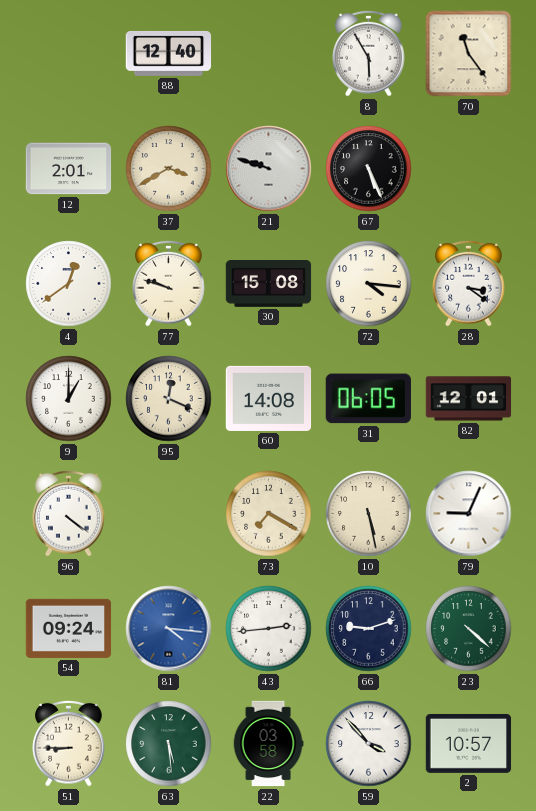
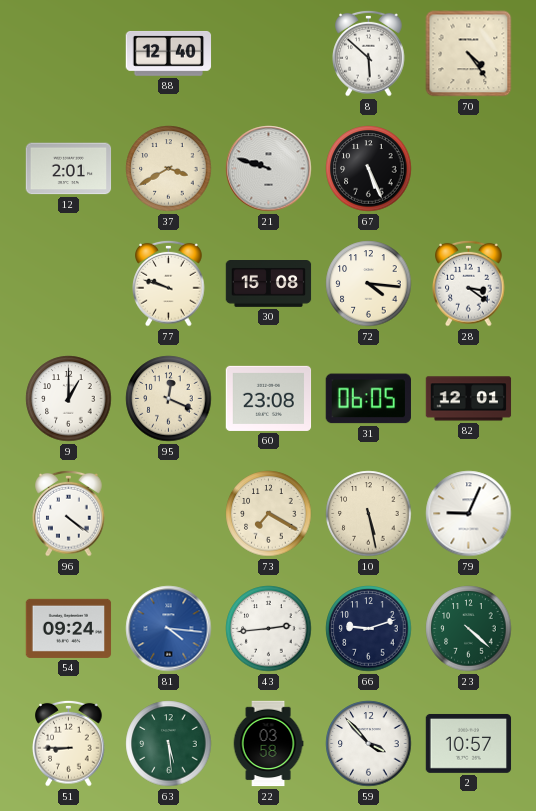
8: 5:55 -> 5:52
70: 11:24 -> 4:24
4: 12:39 -> none
60: 14:08 -> 23:08
